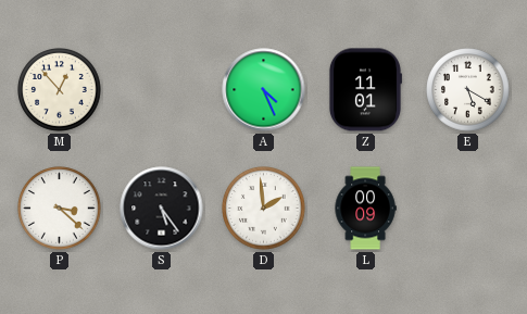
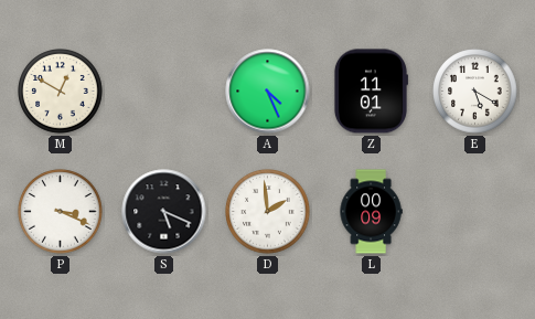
M: 12:53 -> 12:50
P: 3:22 -> 3:19
S: 5:24 -> 5:19
